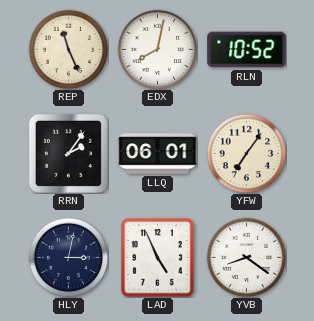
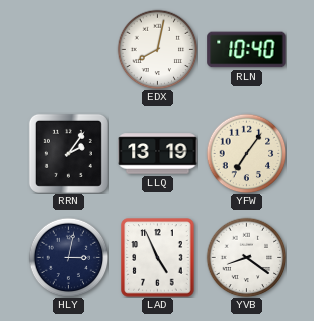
REP: 11:26 -> none
RLN: 10:52 -> 10:40
LLQ: 06:01 -> 13:19
